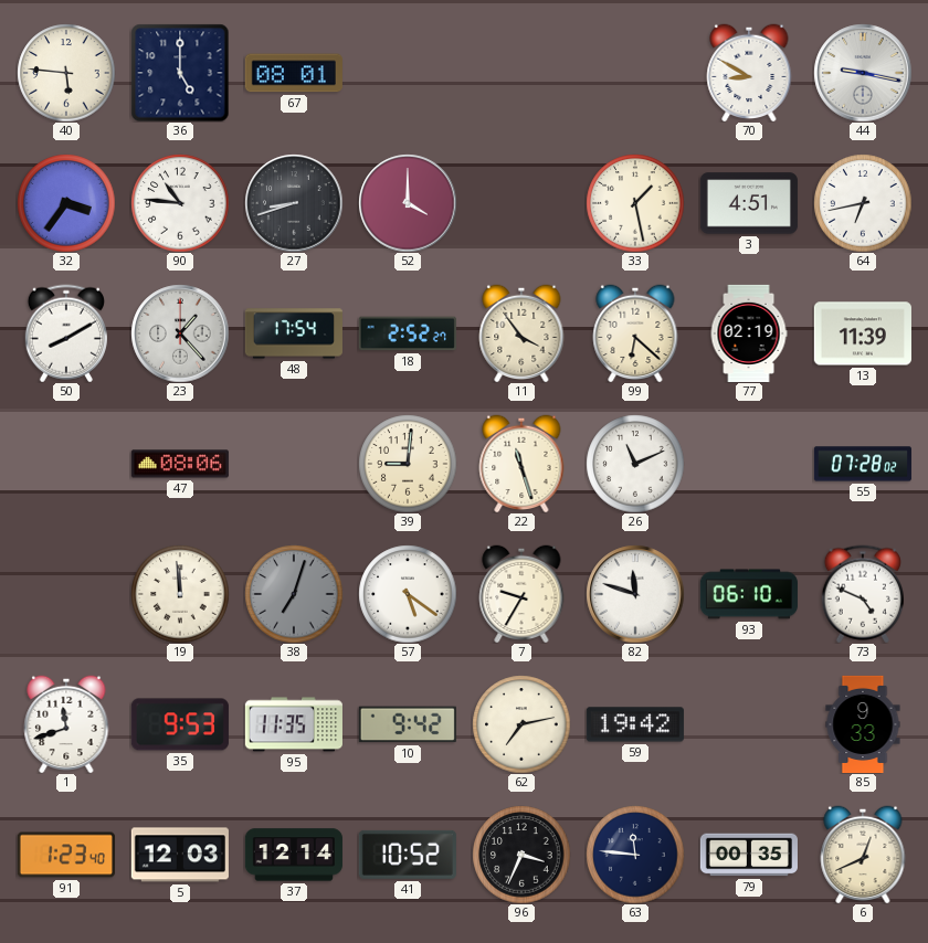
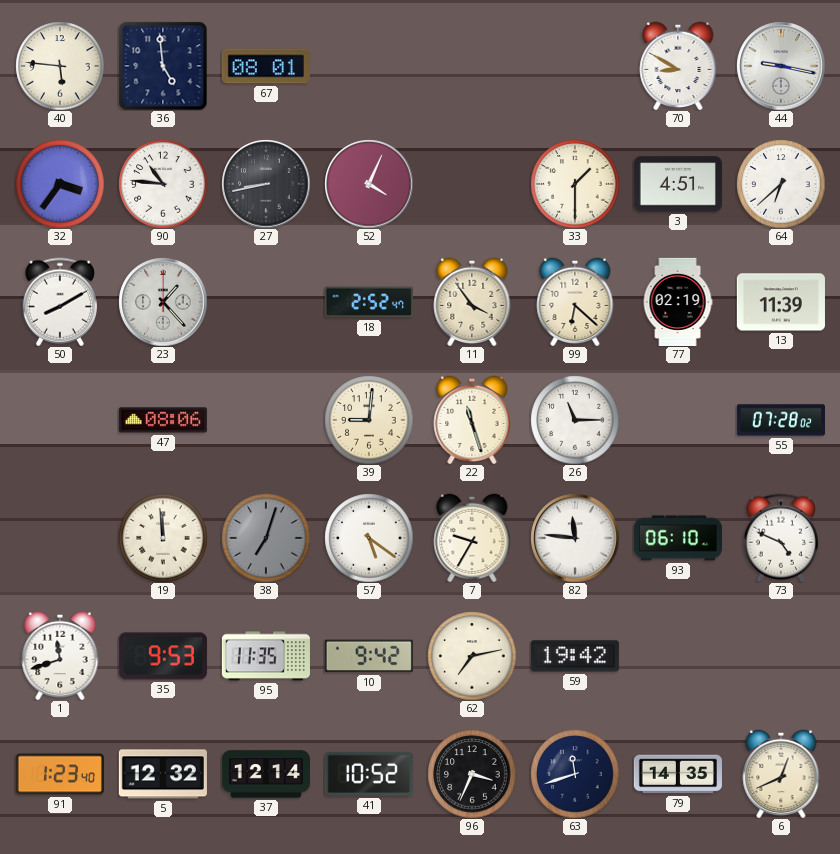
36: 5:00 -> 4:59
27: 8:42 -> 8:43
52: 4:00 -> 4:04
33: 1:28 -> 1:30
64: 6:43 -> 6:38
48: 17:54 -> none
18: 2:52:27 -> 2:52:47
26: 11:11 -> 11:15
82: 11:48 -> 11:46
85: 9:33 -> none
5: 12:03 -> 12:32
63: 11:46 -> 11:42
79: 00:35 -> 14:35
